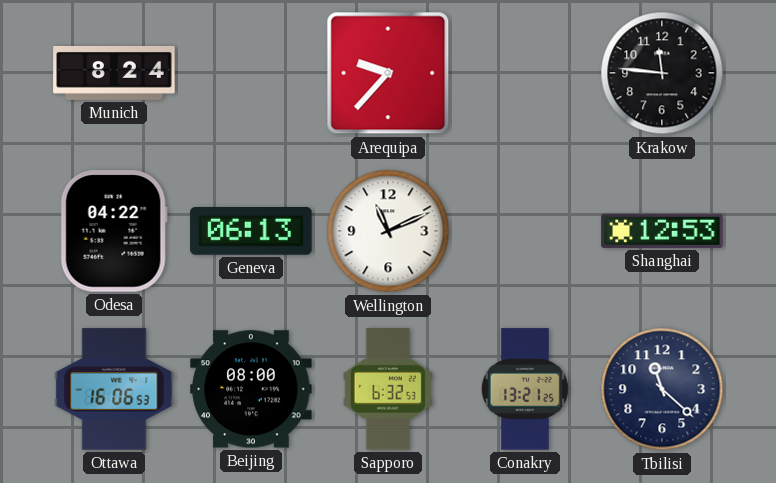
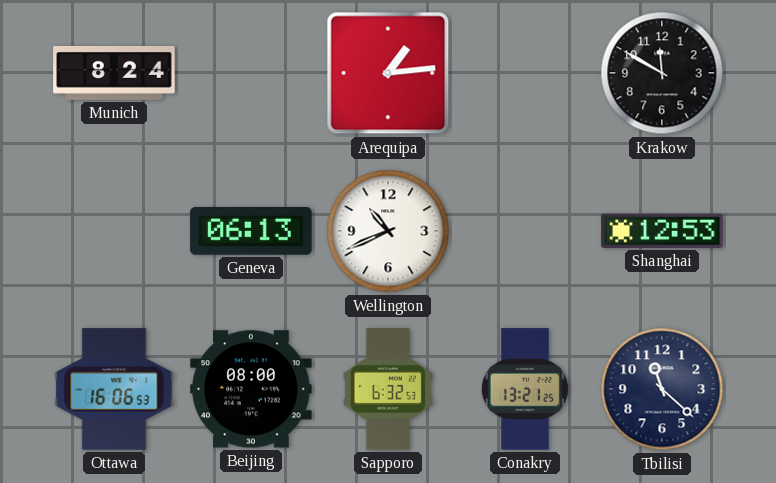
Arequipa: 9:37 -> 1:14
Krakow: 11:46 -> 11:50
Odesa: 04:22 -> none
Wellington: 11:11 -> 10:41
